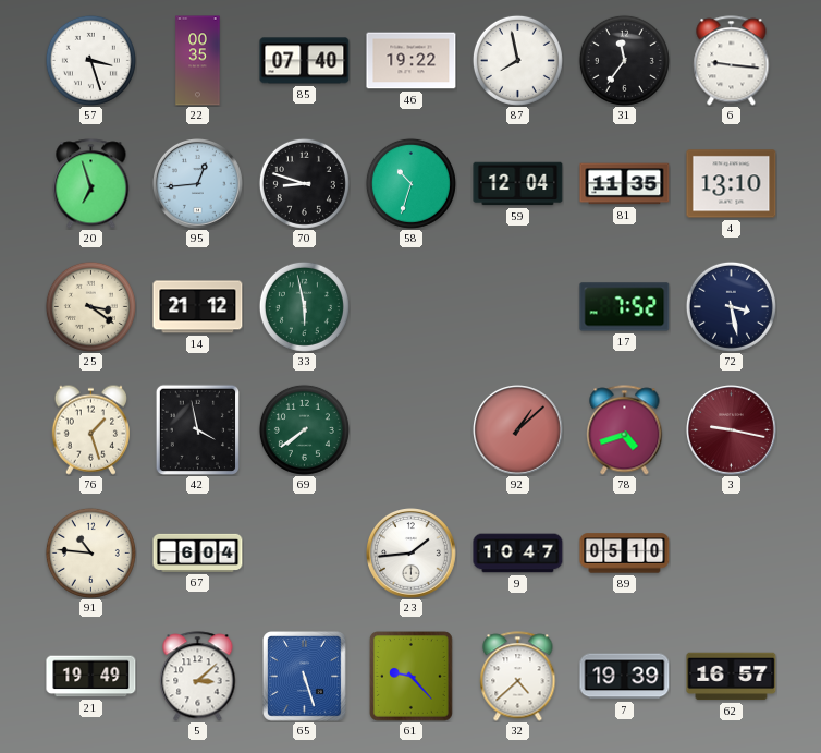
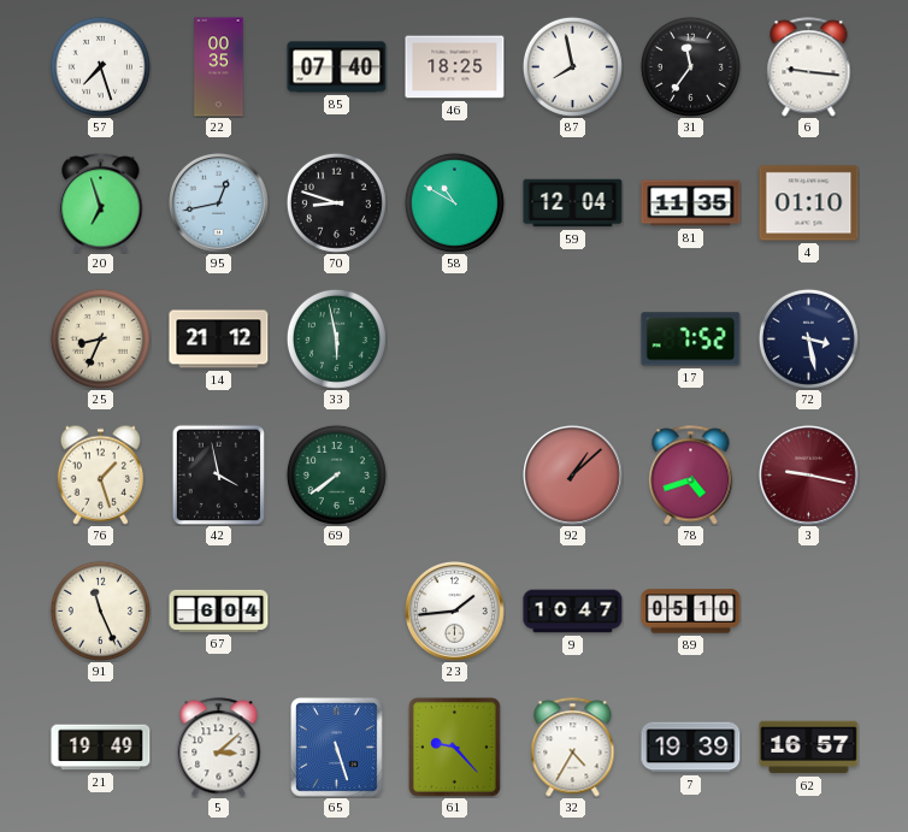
57: 3:27 -> 7:27
46: 19:22 -> 18:25
95: 12:44 -> 12:43
58: 10:33 -> 10:50
4: 13:10 -> 01:10
25: 3:21 -> 8:34
91: 10:46 -> 11:26
32: 4:38 -> 4:35
